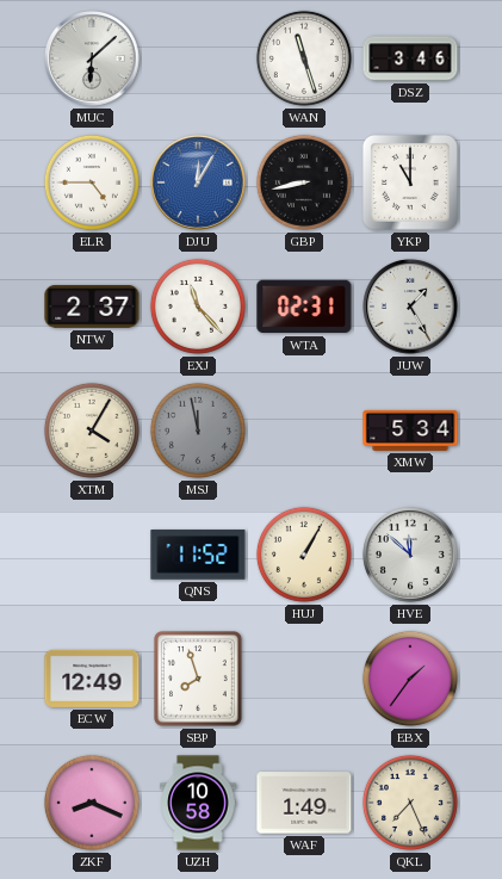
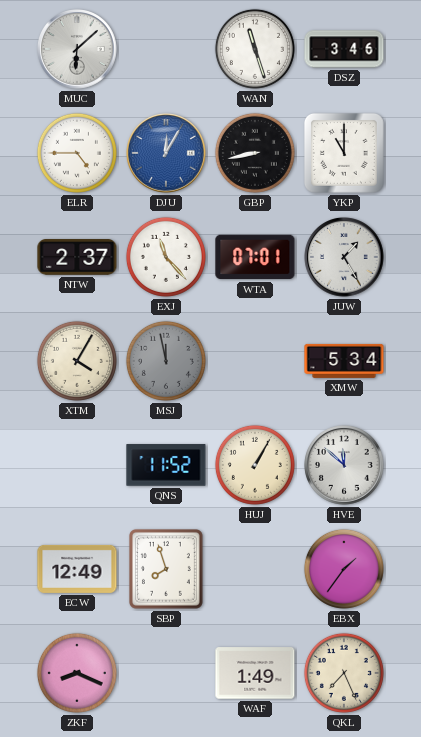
WTA: 02:31 -> 07:01
UZH: 10:58 -> none
